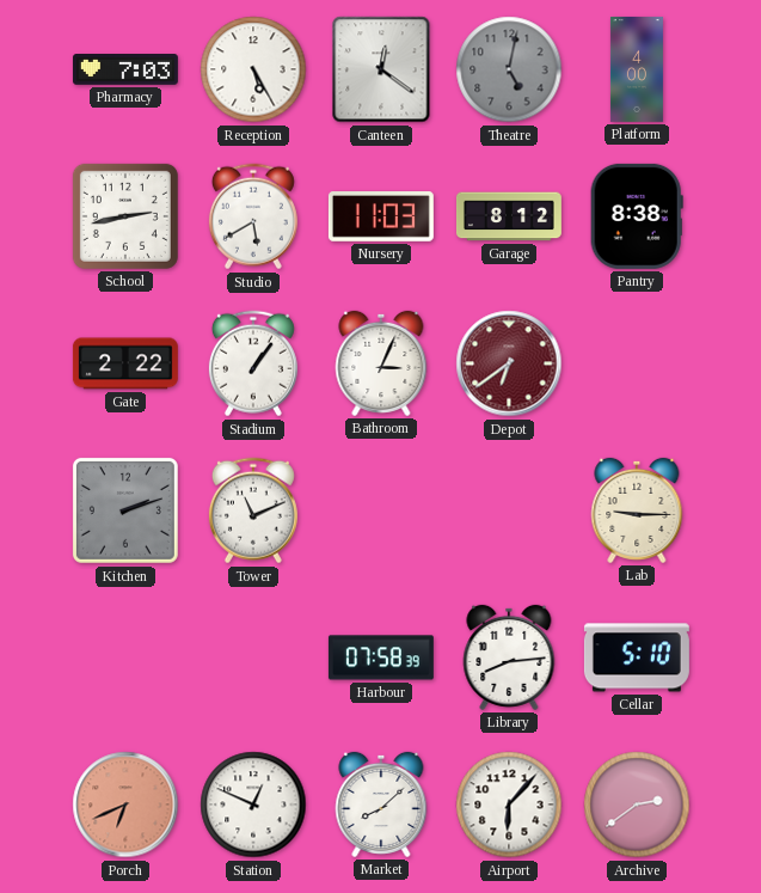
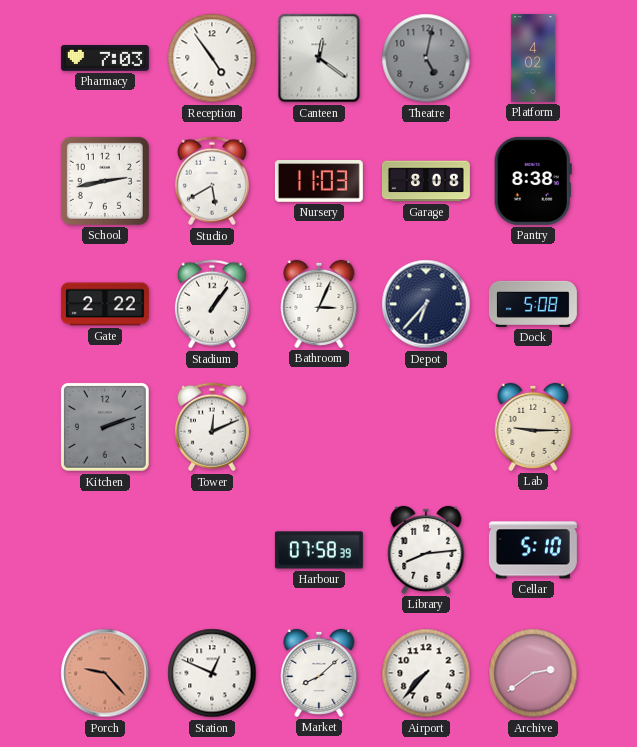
Reception: 5:25 -> 4:54
Platform: 4:00 -> 4:02
Garage: 8:12 -> 8:08
Depot: 6:39 -> 6:37
Depot dial: burgundy -> navy
Dock: none -> 5:08
Tower: 11:11 -> 12:11
Porch: 6:41 -> 9:23
Airport: 6:07 -> 7:37
